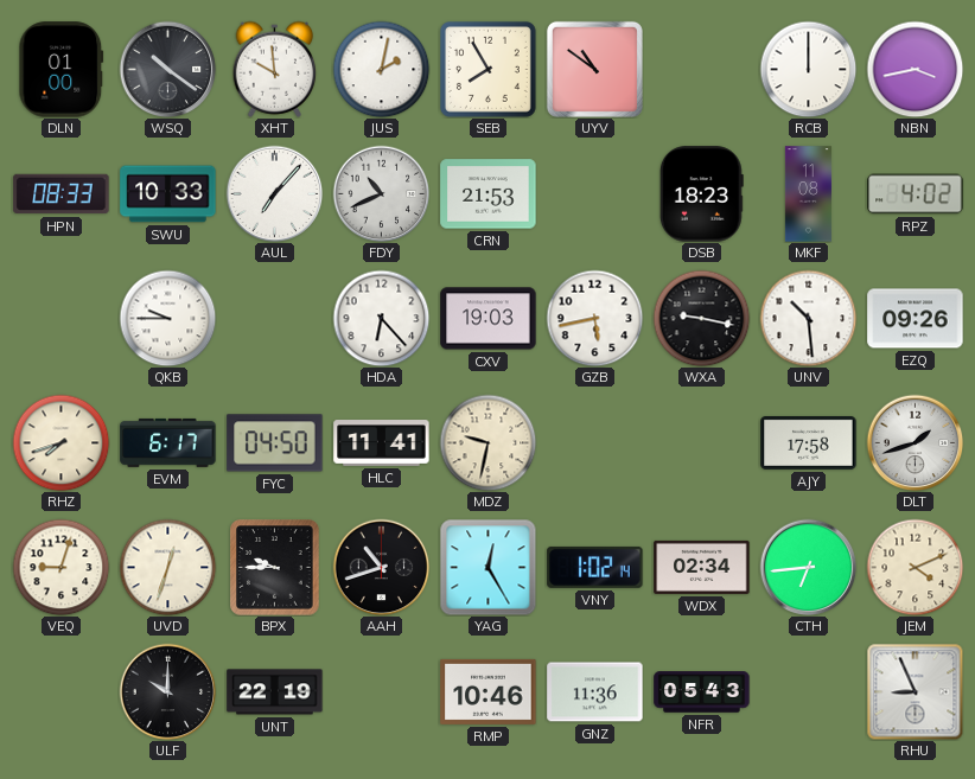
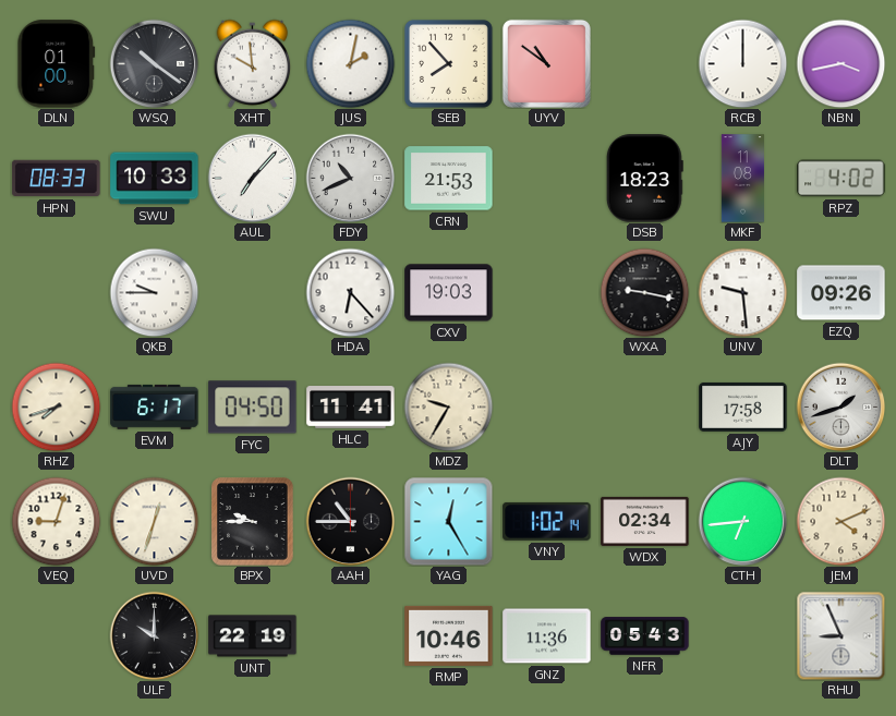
SEB: 7:55 -> 7:53
GZB: 5:43 -> none
UNV: 10:29 -> 9:29
MDZ: 9:32 -> 9:35
AAH: 10:42 -> 10:45
